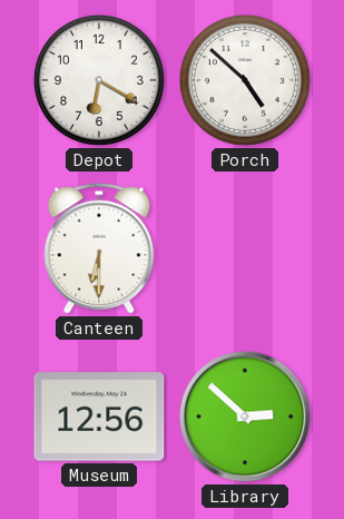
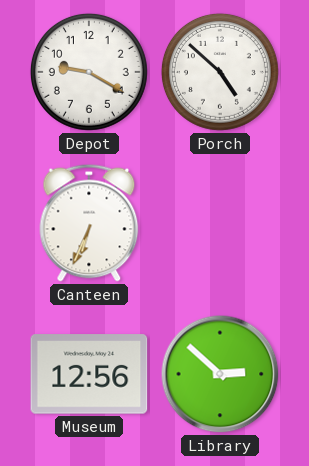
Depot: 6:20 -> 9:20
Canteen: 6:30 -> 6:34
